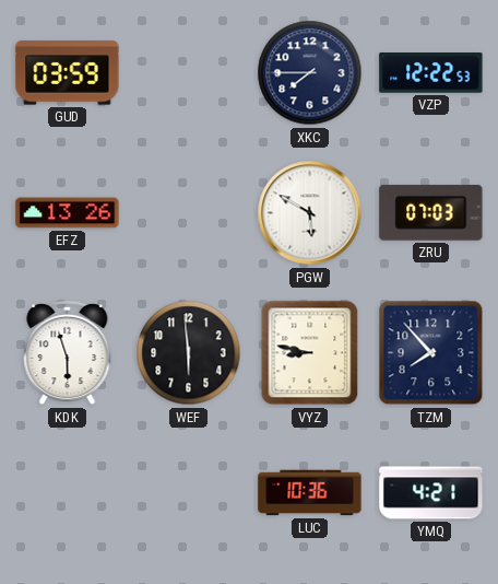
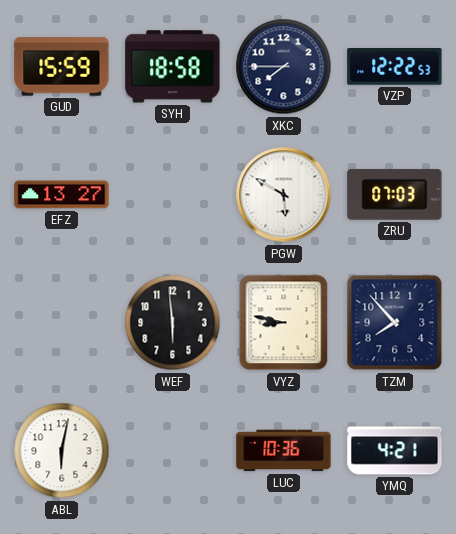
GUD: 03:59 -> 15:59
SYH: none -> 18:58
EFZ: 13:26 -> 13:27
KDK: 5:57 -> none
ABL: none -> 6:02
